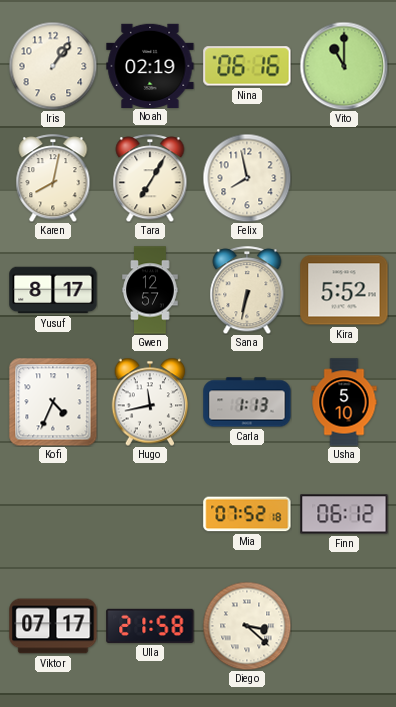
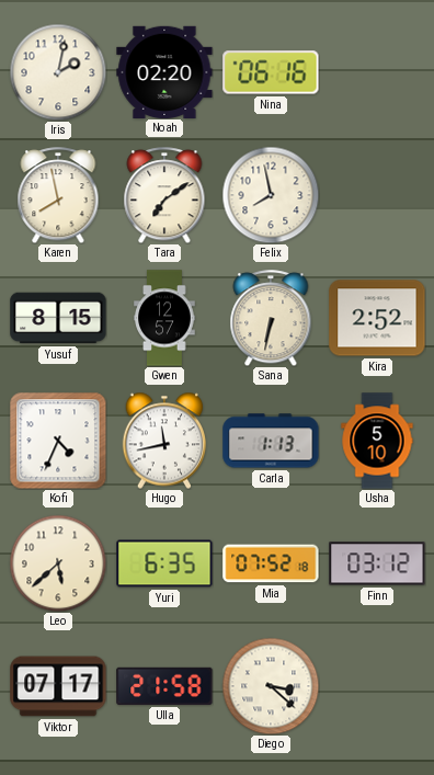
Iris: 1:06 -> 2:02
Noah: 02:19 -> 02:20
Vito: 11:00 -> none
Karen: 8:02 -> 7:58
Tara: 7:05 -> 7:09
Yusuf: 8:17 -> 8:15
Kira: 5:52 -> 2:52
Leo: none -> 5:38
Yuri: none -> 6:35
Finn: 06:12 -> 03:12
